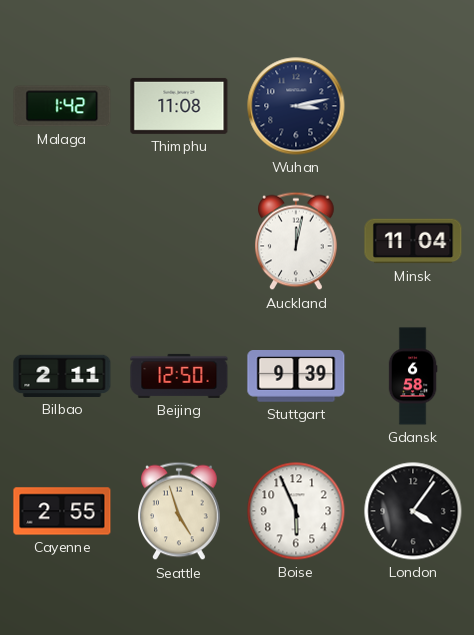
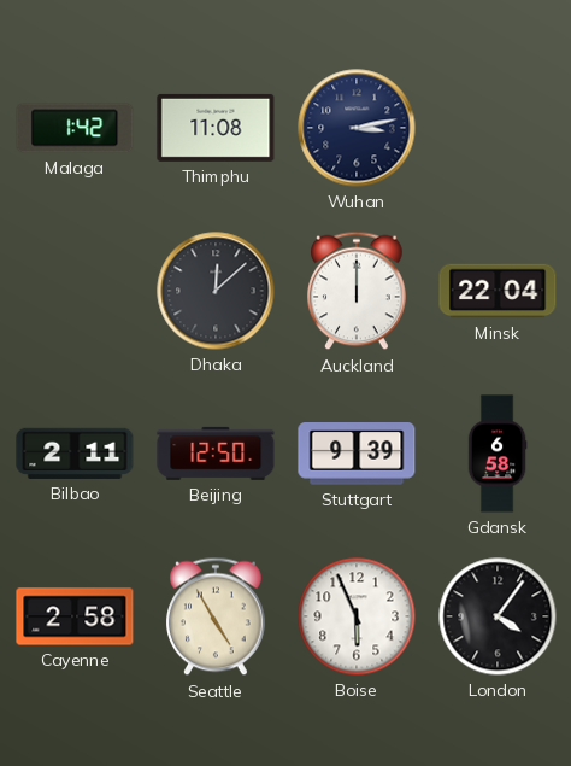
Dhaka: none -> 12:08
Auckland: 12:02 -> 12:00
Minsk: 11:04 -> 22:04
Cayenne: 2:55 -> 2:58
Seattle: 4:57 -> 4:55
